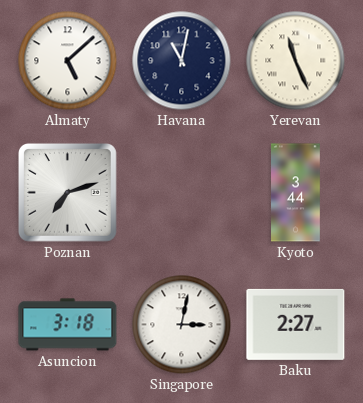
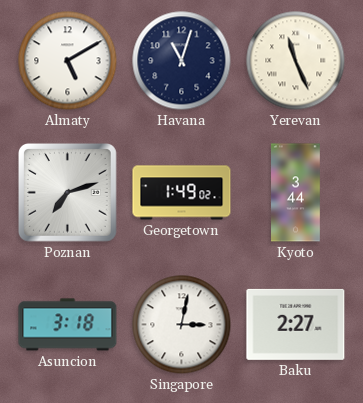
Almaty: 5:08 -> 5:10
Havana: 11:02 -> 11:03
Georgetown: none -> 1:49
